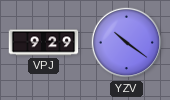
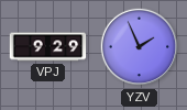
YZV: 10:21 -> 1:56
